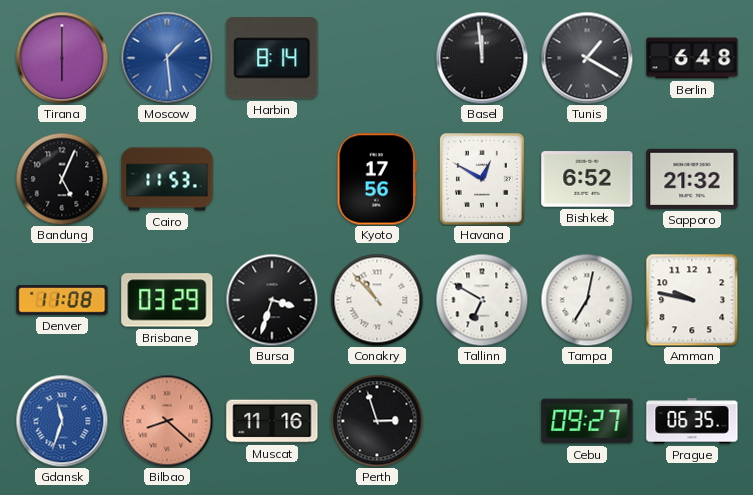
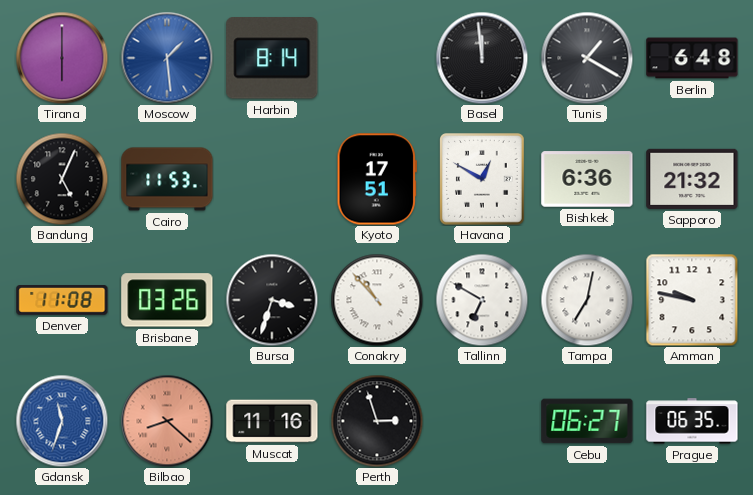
Kyoto: 17:56 -> 17:51
Bishkek: 6:52 -> 6:36
Brisbane: 03:29 -> 03:26
Cebu: 09:27 -> 06:27
